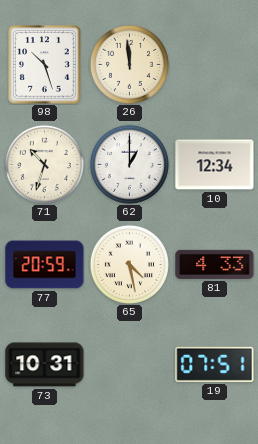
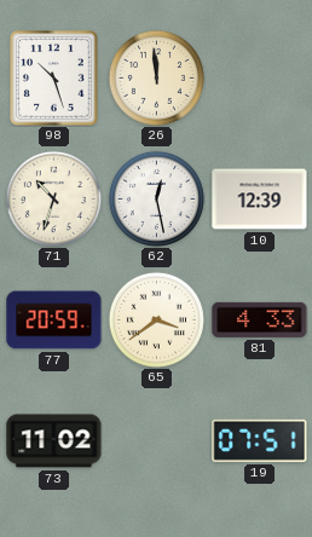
62: 1:00 -> 12:28
10: 12:34 -> 12:39
65: 4:28 -> 3:39
73: 10:31 -> 11:02
